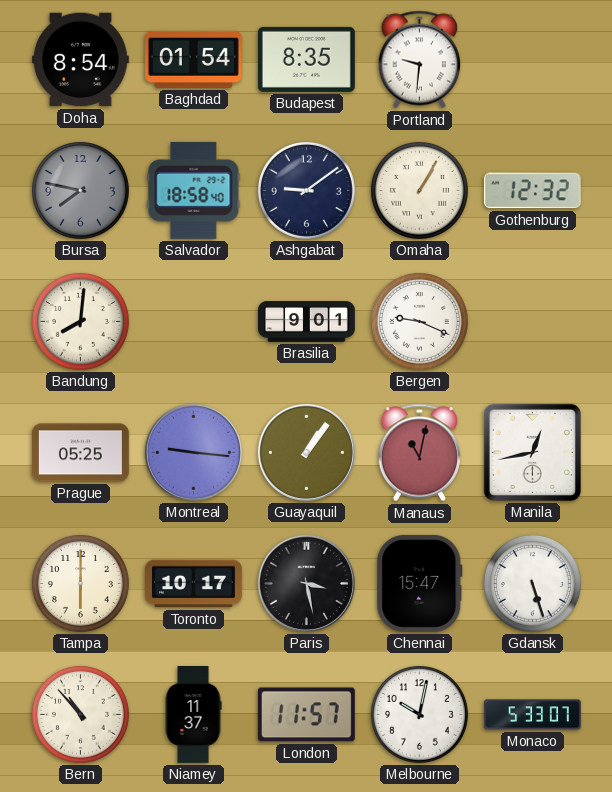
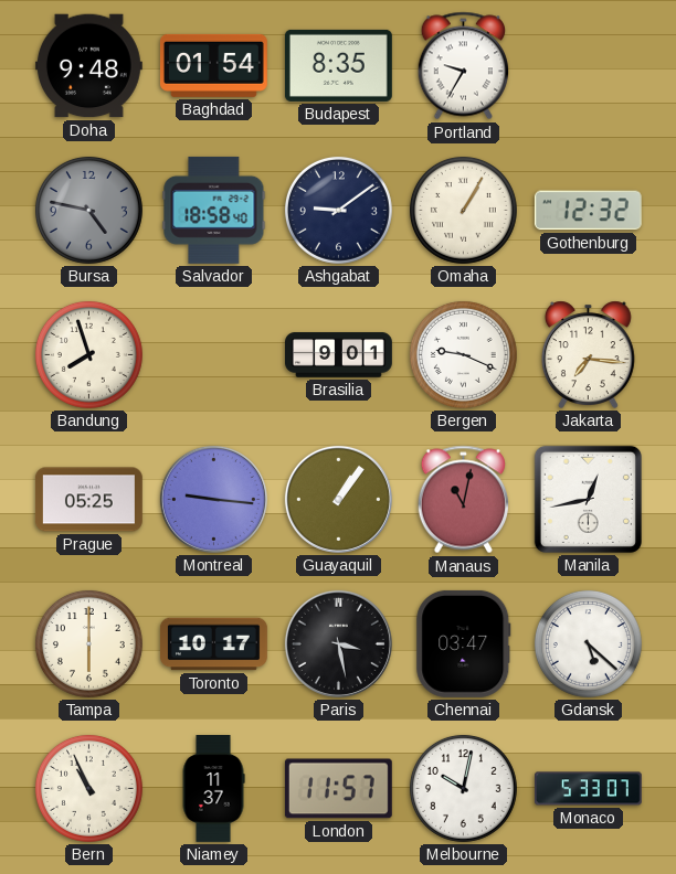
Doha: 8:54 -> 9:48
Portland: 9:31 -> 9:35
Bursa: 7:47 -> 4:47
Bandung: 8:01 -> 7:57
Jakarta: none -> 7:16
Chennai: 15:47 -> 03:47
Gdansk: 5:27 -> 5:22
Bern: 10:53 -> 10:56
